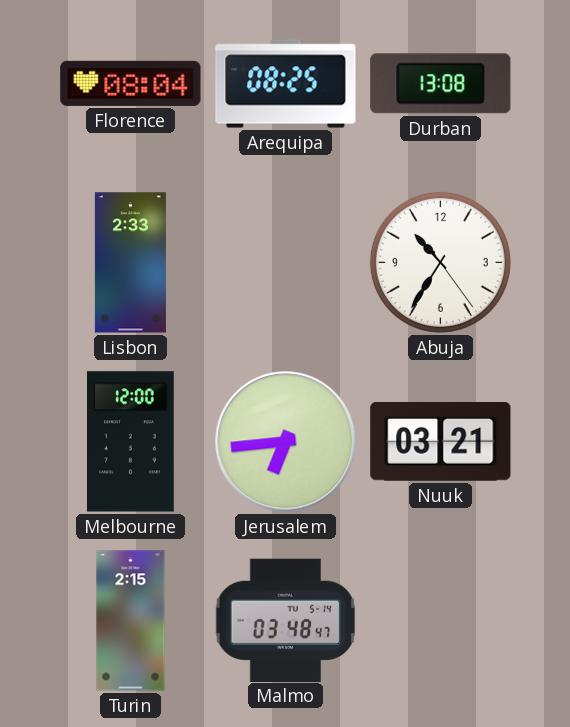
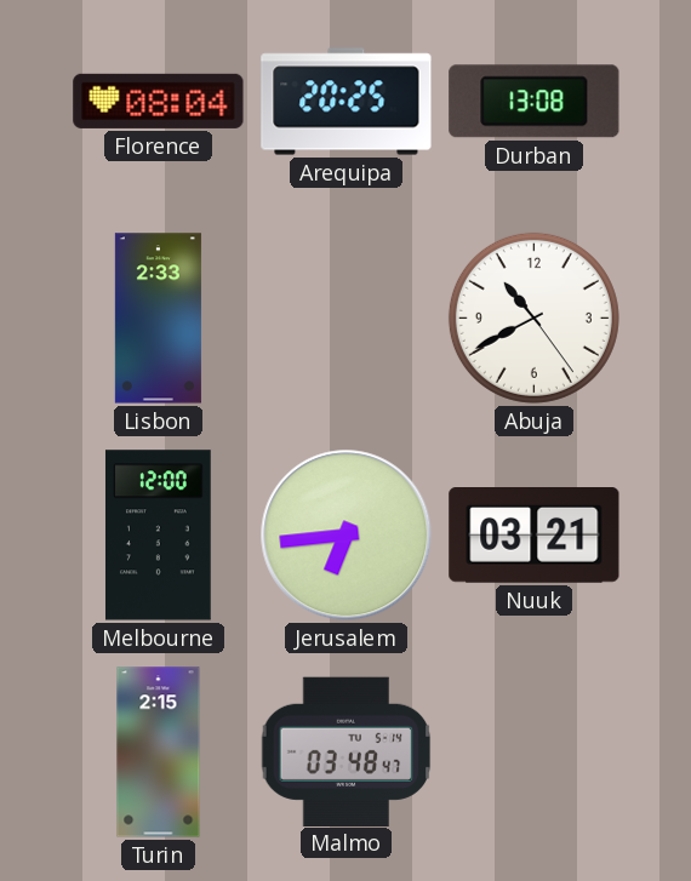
Arequipa: 08:25 -> 20:25
Abuja: 10:35 -> 10:40
